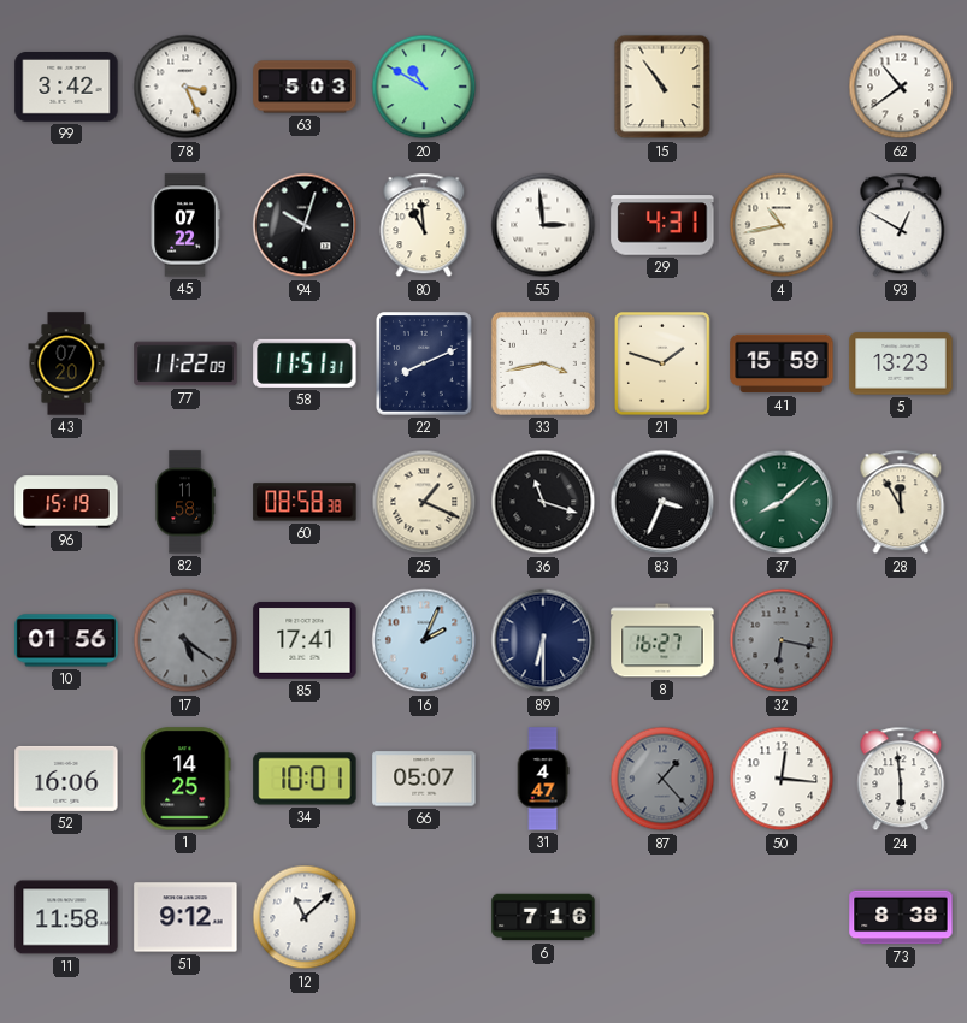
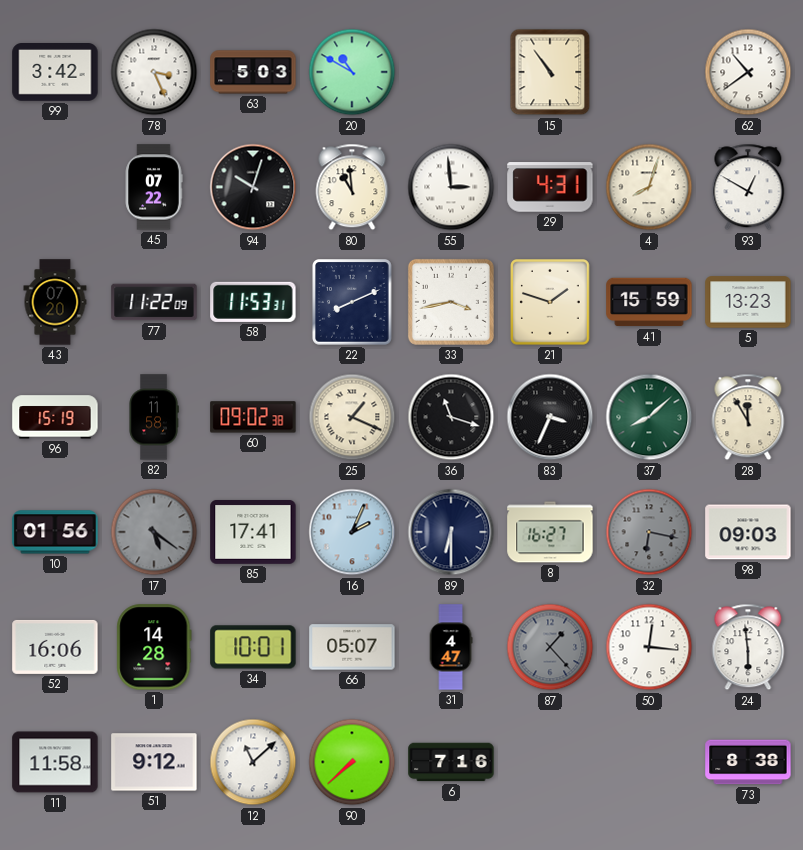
4: 10:43 -> 8:03
58: 11:51 -> 11:53
60: 08:58 -> 09:02
98: none -> 09:03
1: 14:25 -> 14:28
90: none -> 7:38
